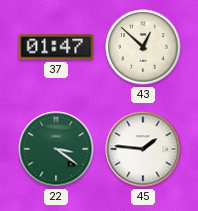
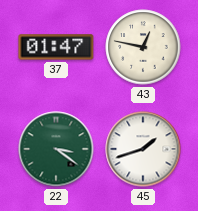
43: 12:52 -> 12:47
45: 1:46 -> 1:42
